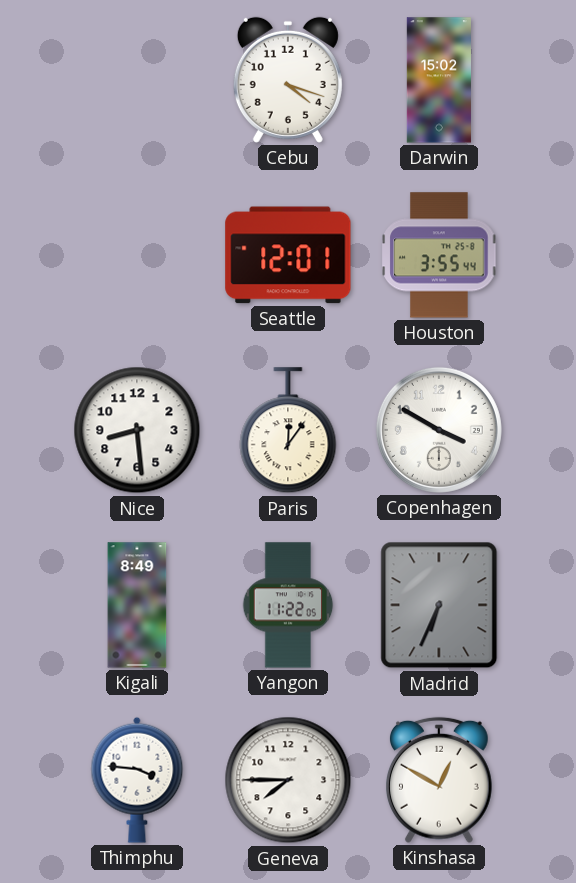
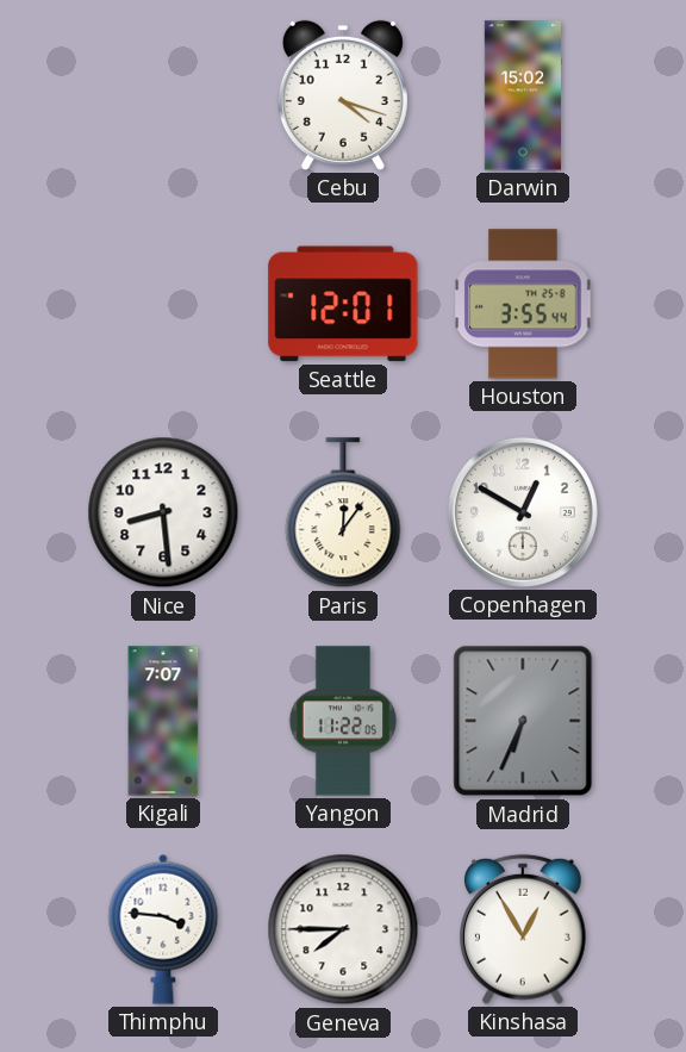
Copenhagen: 3:50 -> 12:50
Kigali: 8:49 -> 7:07
Kinshasa: 12:50 -> 12:55
